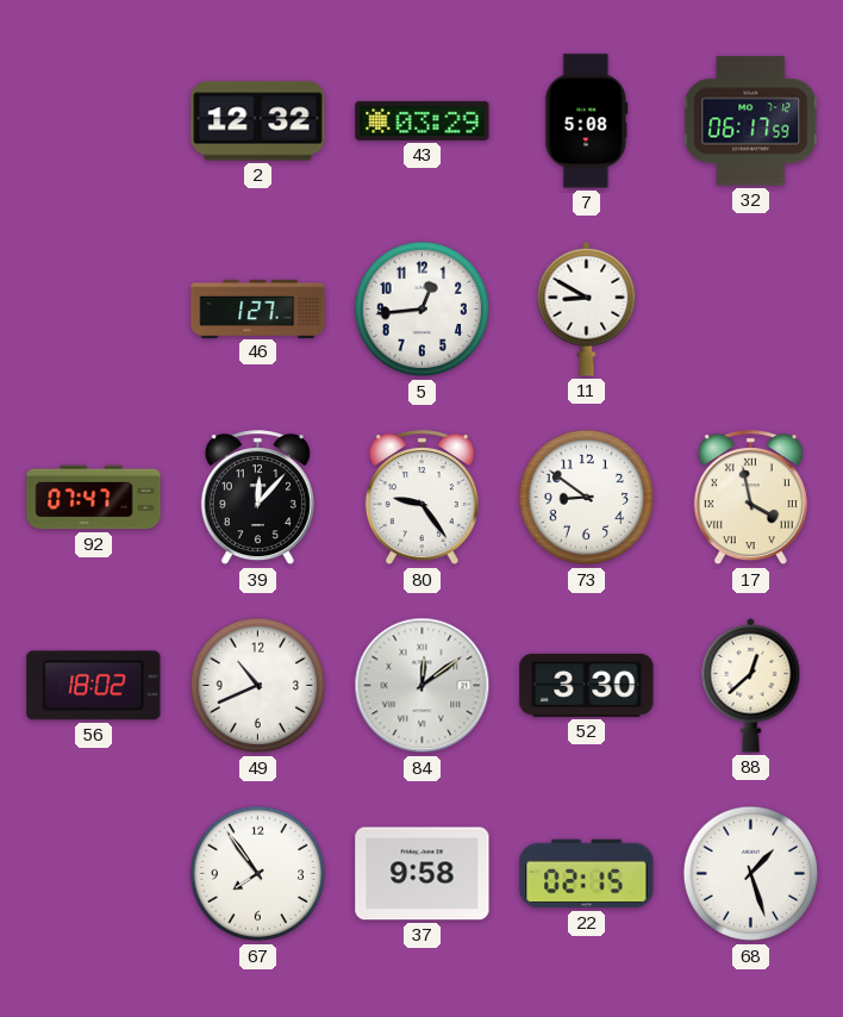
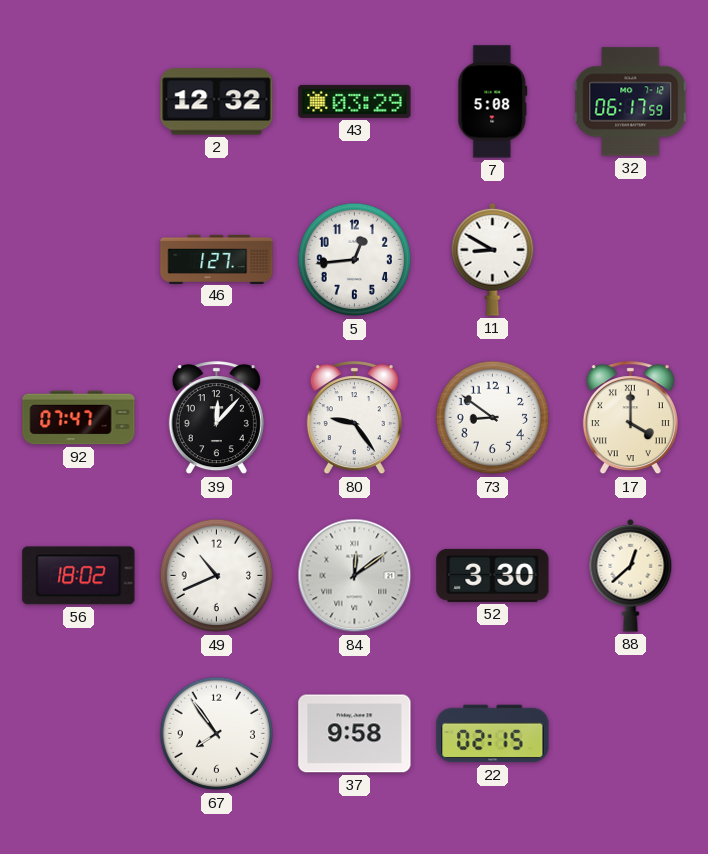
17: 3:58 -> 4:00
68: 1:27 -> none
